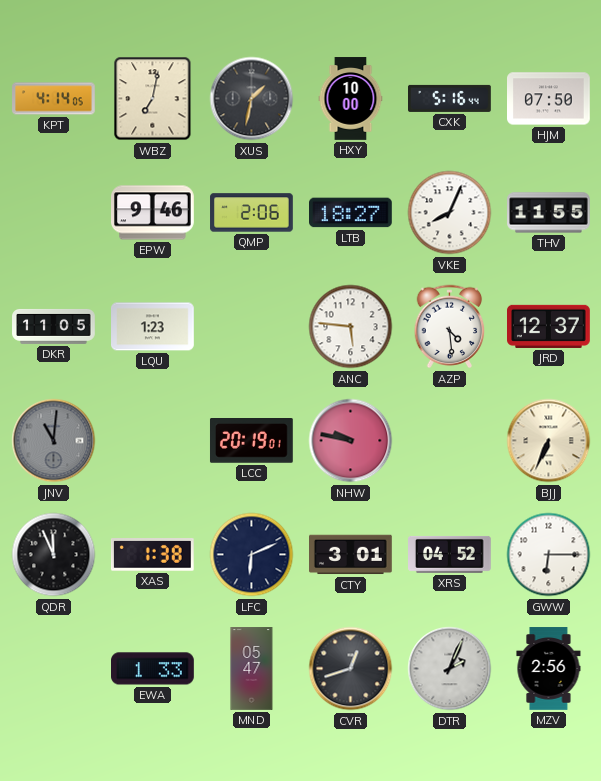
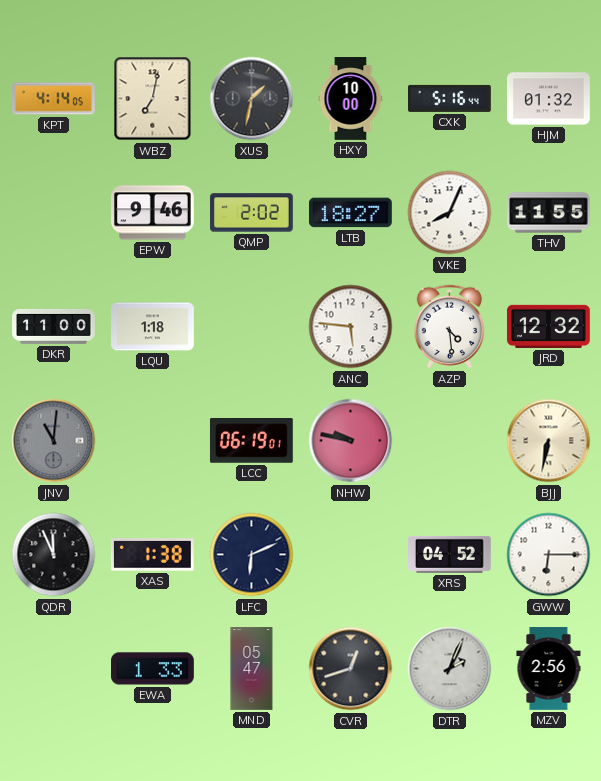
HJM: 07:50 -> 01:32
QMP: 2:06 -> 2:02
DKR: 11:05 -> 11:00
LQU: 1:23 -> 1:18
JRD: 12:37 -> 12:32
LCC: 20:19 -> 06:19
BJJ: 6:34 -> 6:32
CTY: 3:01 -> none
